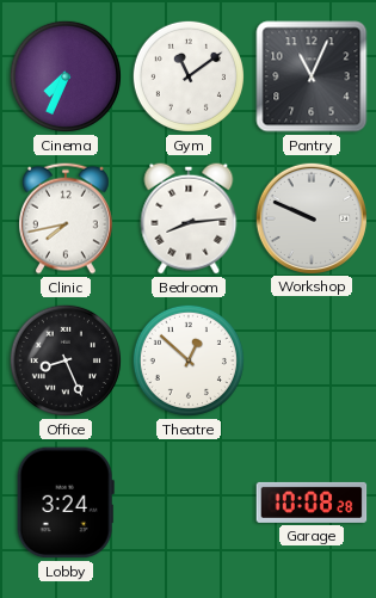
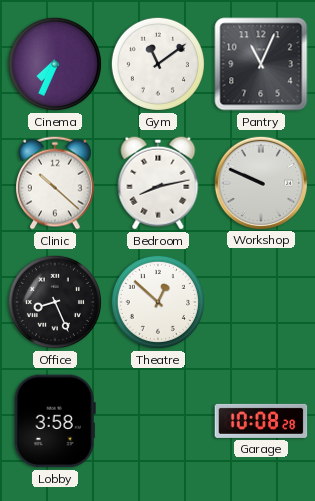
Clinic: 7:43 -> 10:22
Bedroom: 8:14 -> 8:13
Lobby: 3:24 -> 3:58
